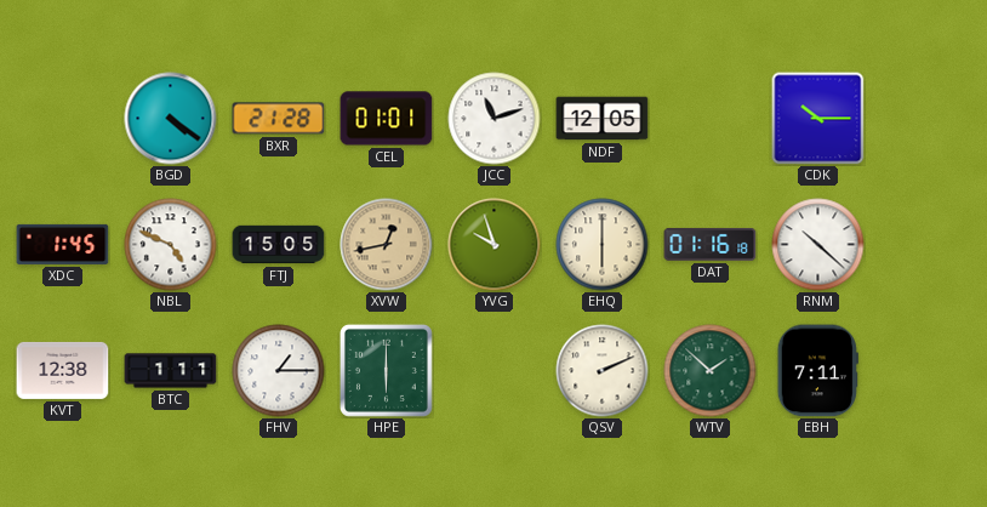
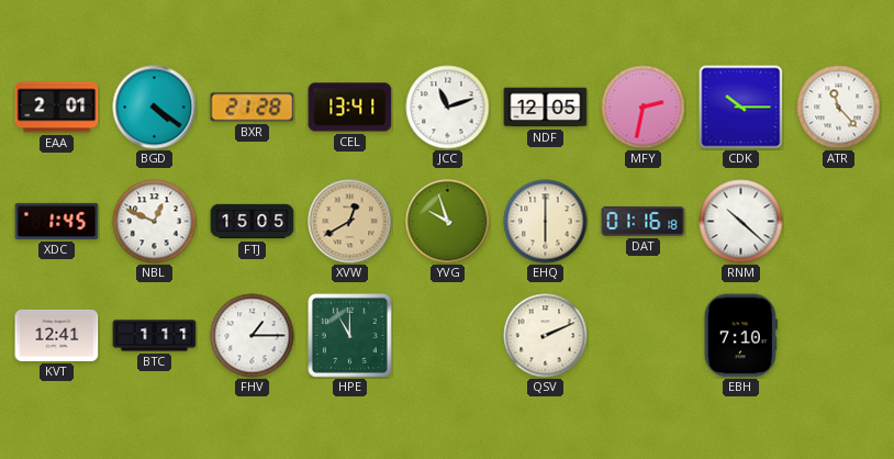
EAA: none -> 2:01
CEL: 01:01 -> 13:41
MFY: none -> 2:32
ATR: none -> 11:23
NBL: 4:49 -> 12:49
XVW: 12:43 -> 12:40
KVT: 12:38 -> 12:41
HPE: 6:00 -> 11:00
WTV: 1:52 -> none
EBH: 7:11 -> 7:10
